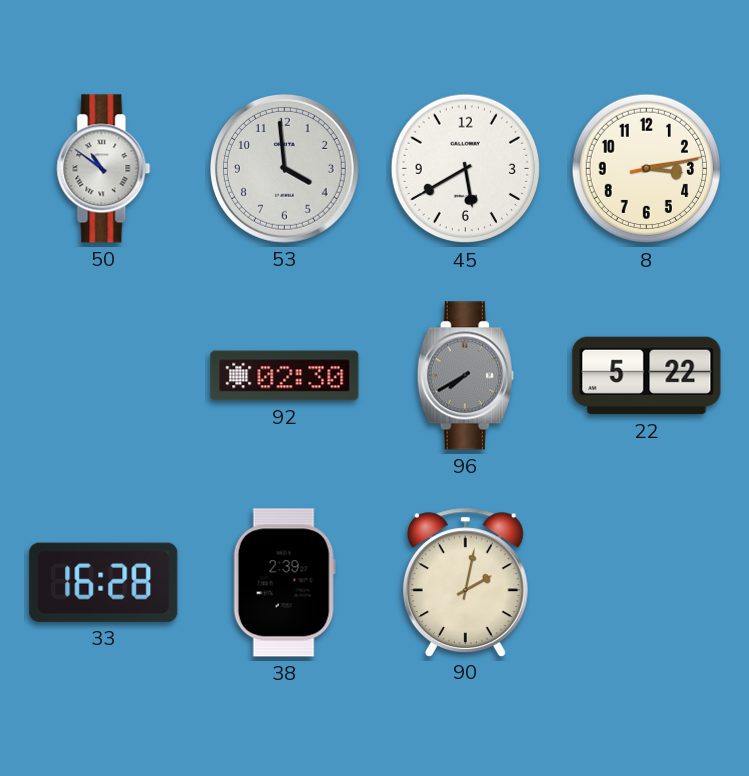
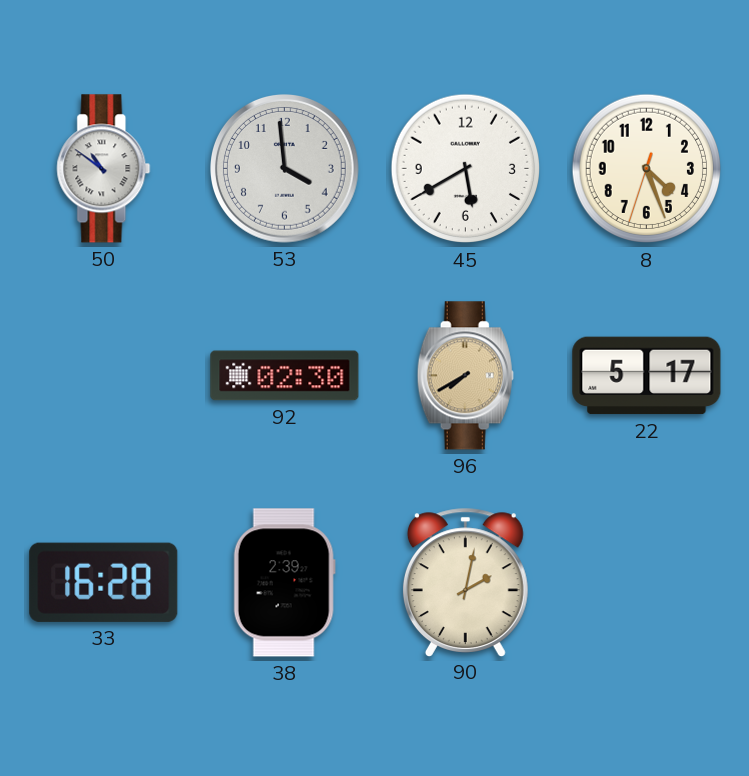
8: 3:13 -> 4:26
96 dial: grey -> champagne
22: 5:22 -> 5:17
